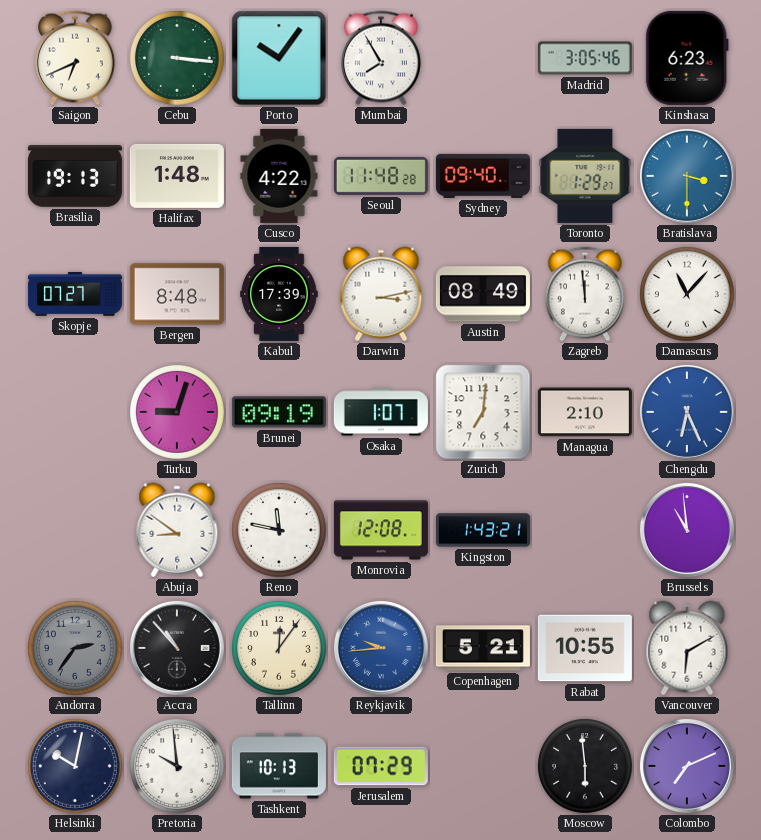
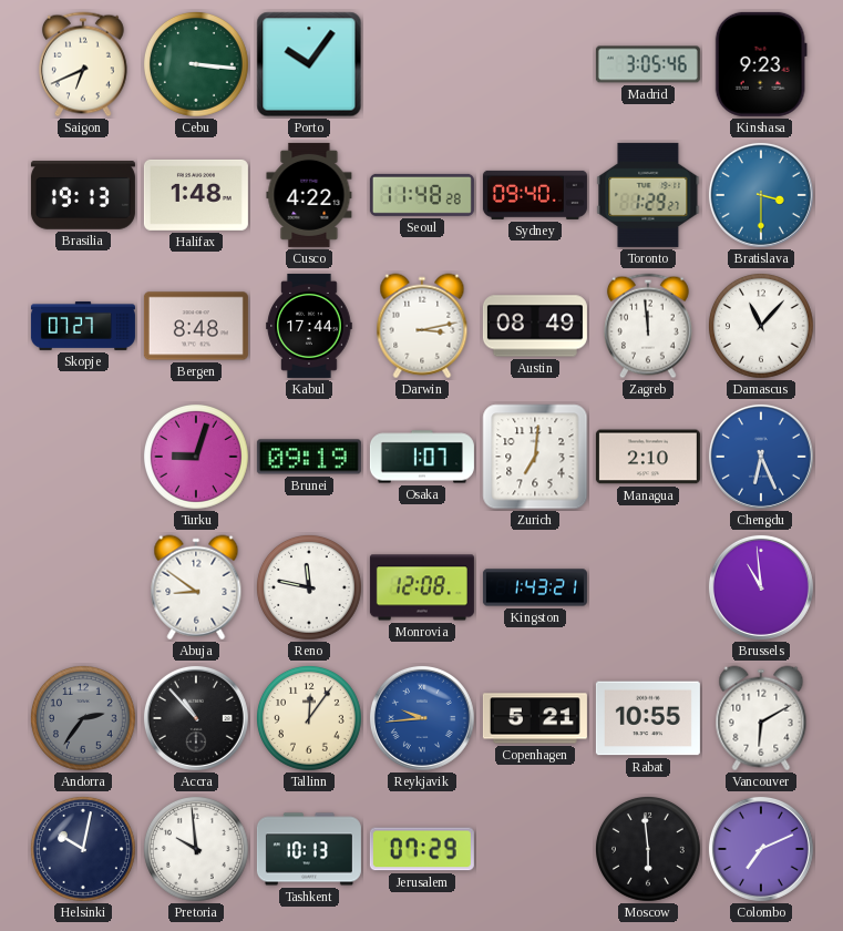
Mumbai: 7:55 -> none
Kinshasa: 6:23 -> 9:23
Kabul: 17:39 -> 17:44
